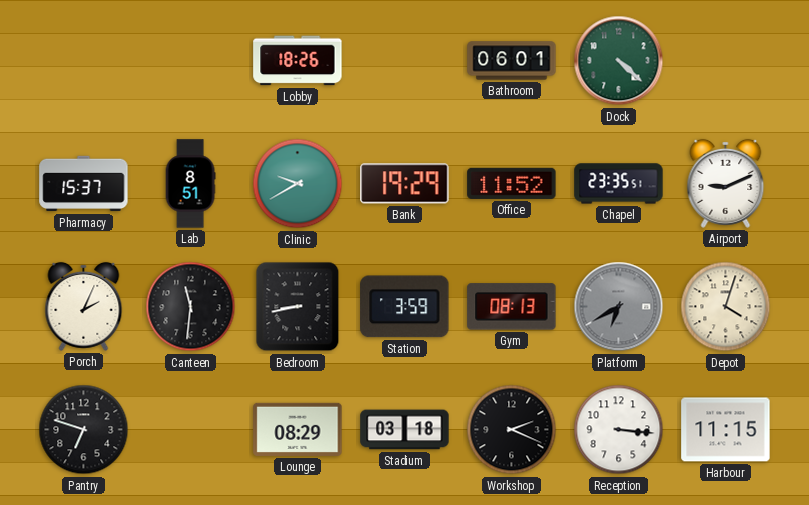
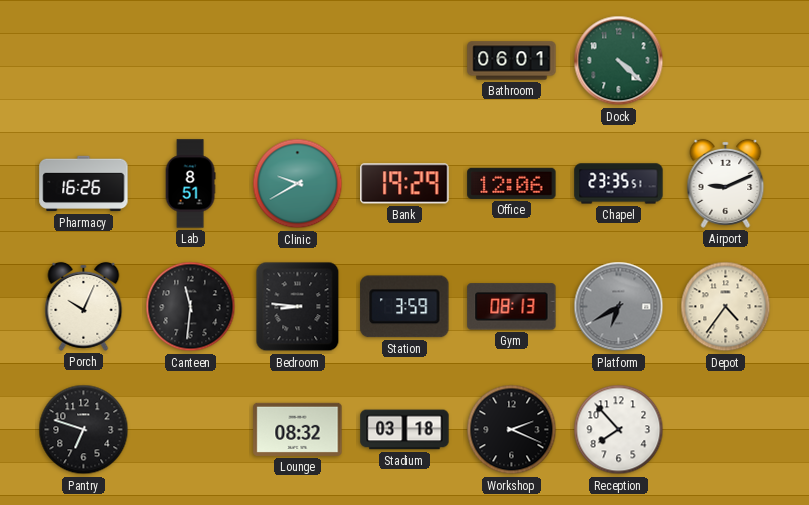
Lobby: 18:26 -> none
Pharmacy: 15:37 -> 16:26
Office: 11:52 -> 12:06
Porch: 2:04 -> 10:04
Bedroom: 8:43 -> 8:46
Depot: 4:03 -> 4:36
Lounge: 08:29 -> 08:32
Reception: 3:16 -> 7:53
Harbour: 11:15 -> none
